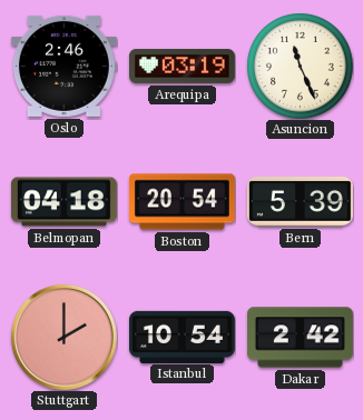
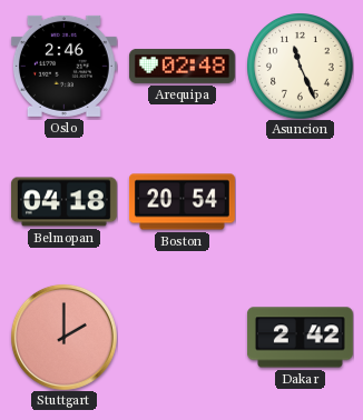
Arequipa: 03:19 -> 02:48
Bern: 5:39 -> none
Istanbul: 10:54 -> none
